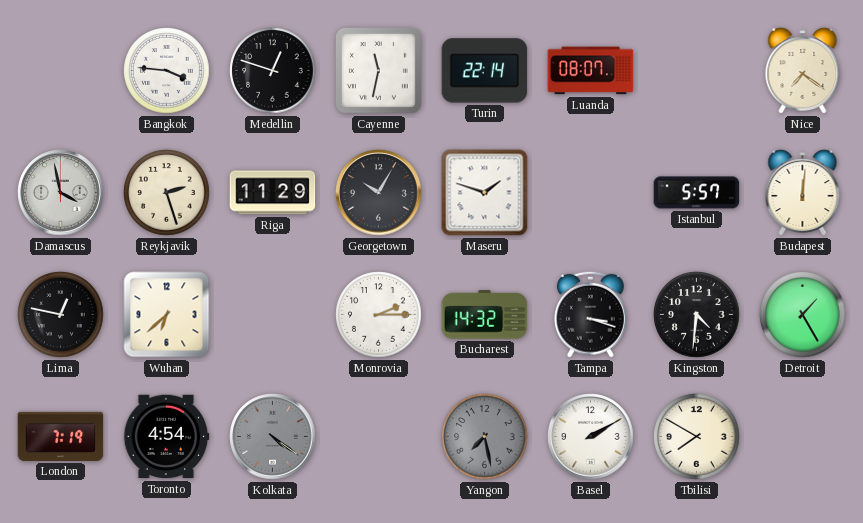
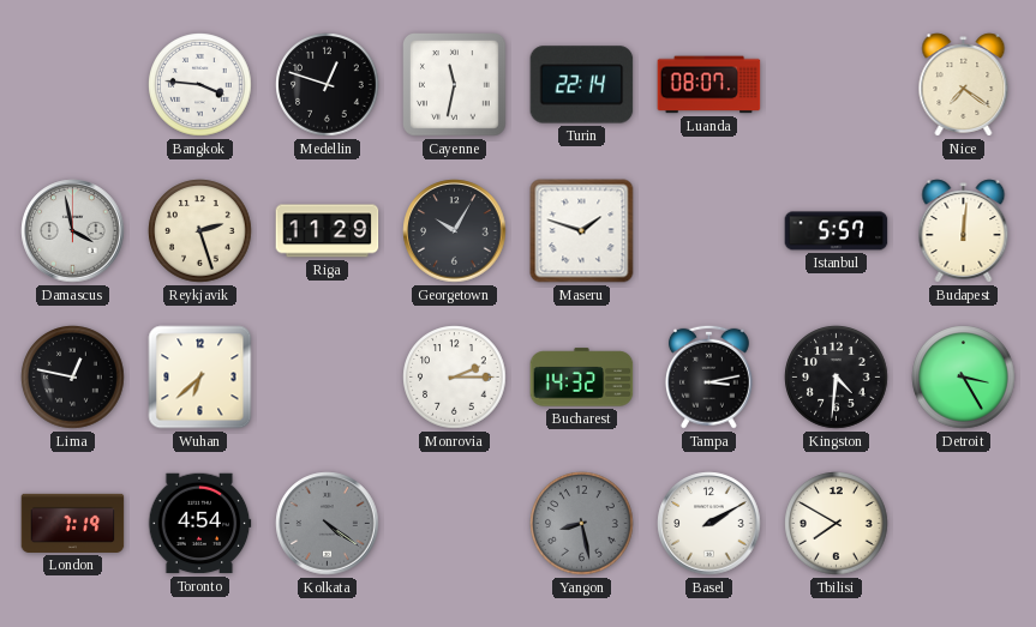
Tampa: 3:18 -> 3:13
Detroit: 1:25 -> 3:25
Yangon: 7:28 -> 8:28
